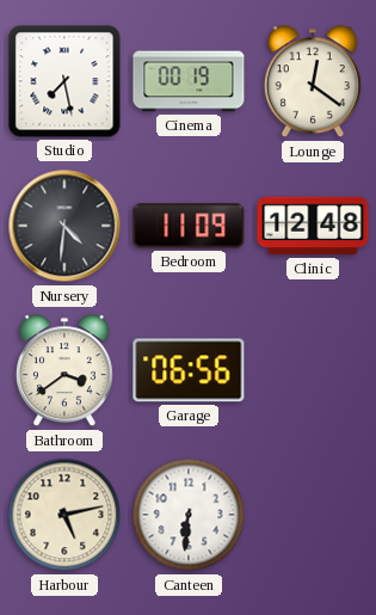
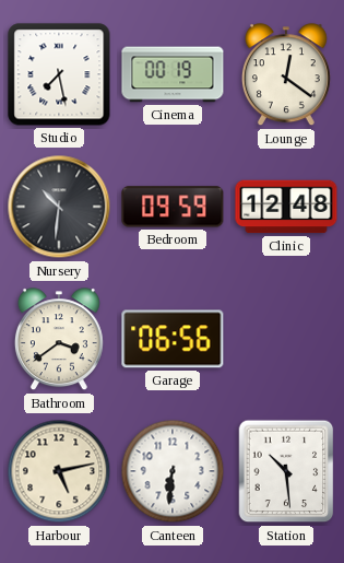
Nursery: 4:31 -> 10:31
Bedroom: 11:09 -> 09:59
Station: none -> 10:29
